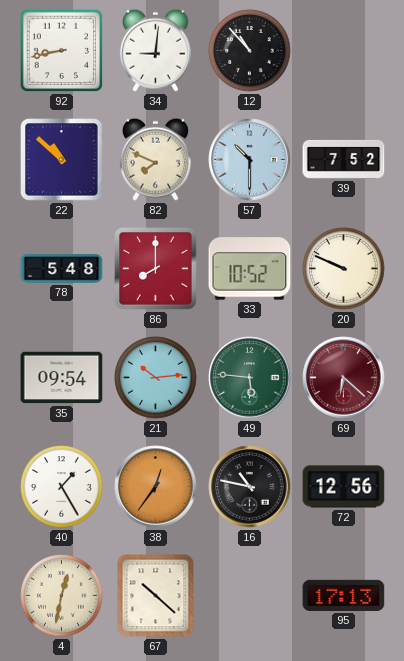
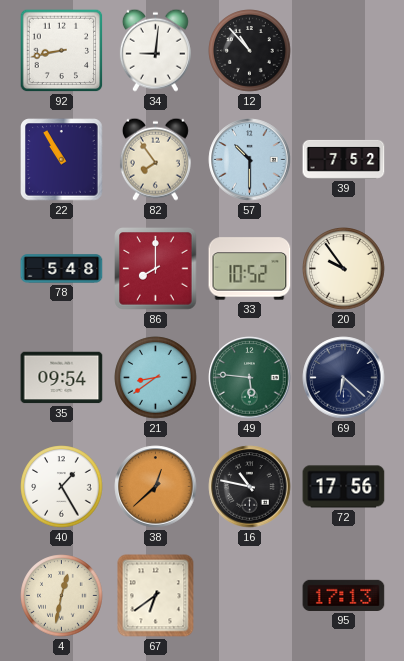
22: 10:52 -> 10:55
82: 7:49 -> 7:54
20: 9:49 -> 9:54
21: 10:14 -> 8:39
69 dial: burgundy -> navy
38: 12:36 -> 12:38
72: 12:56 -> 17:56
67: 10:22 -> 6:39
